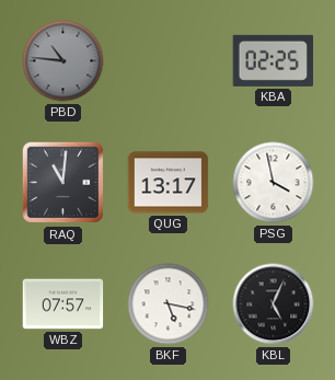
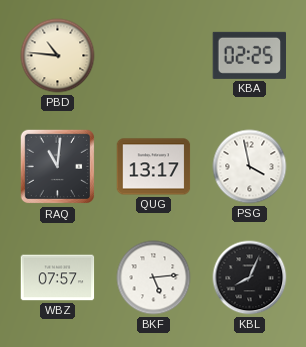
PBD dial: grey -> cream
BKF: 5:17 -> 5:14
KBL: 5:04 -> 8:04
